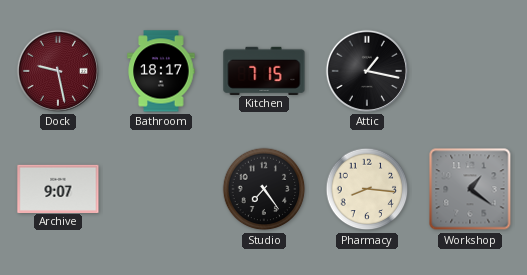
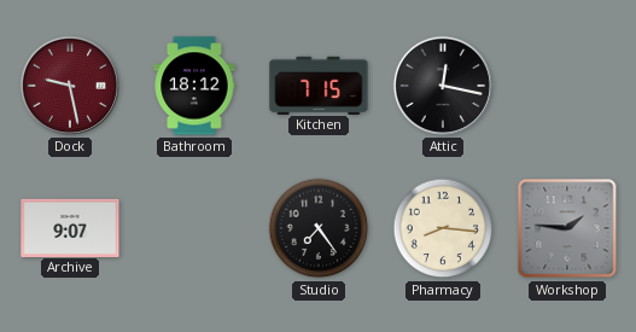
Bathroom: 18:17 -> 18:12
Attic: 1:17 -> 12:17
Workshop: 1:21 -> 1:46
